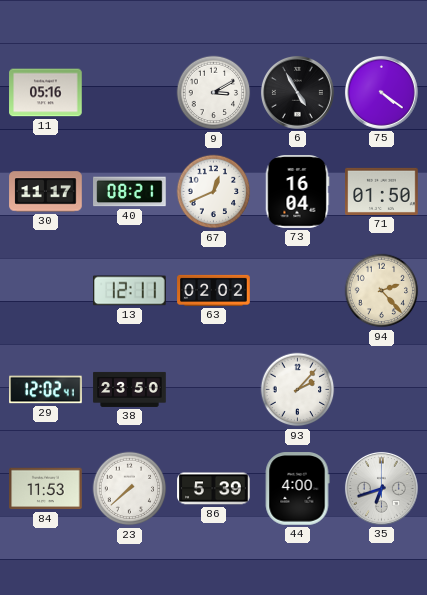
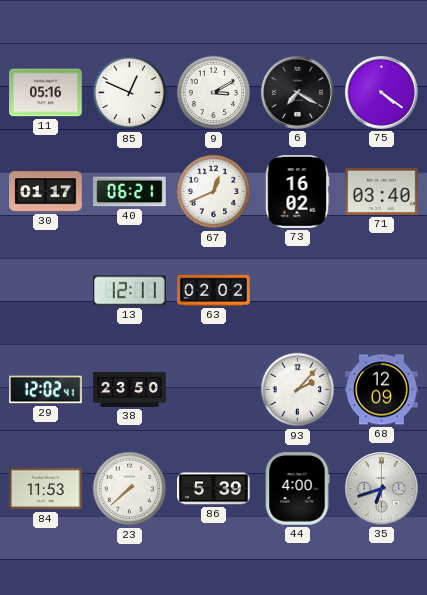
85: none -> 12:49
6: 4:55 -> 7:20
30: 11:17 -> 01:17
40: 08:21 -> 06:21
73: 16:04 -> 16:02
71: 01:50 -> 03:40
94: 2:23 -> none
68: none -> 12:09
